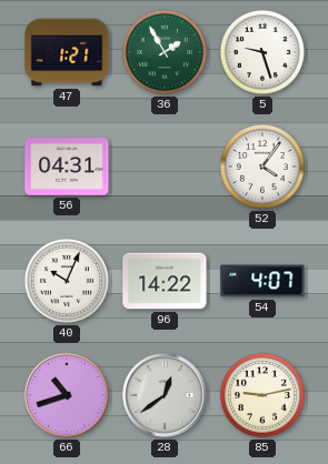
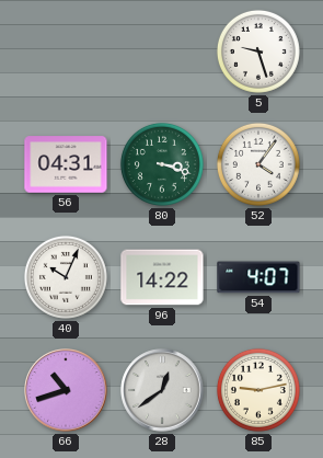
47: 1:21 -> none
36: 1:55 -> none
80: none -> 3:18
